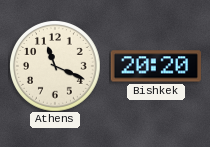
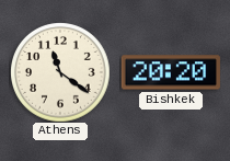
Athens: 11:19 -> 11:21
